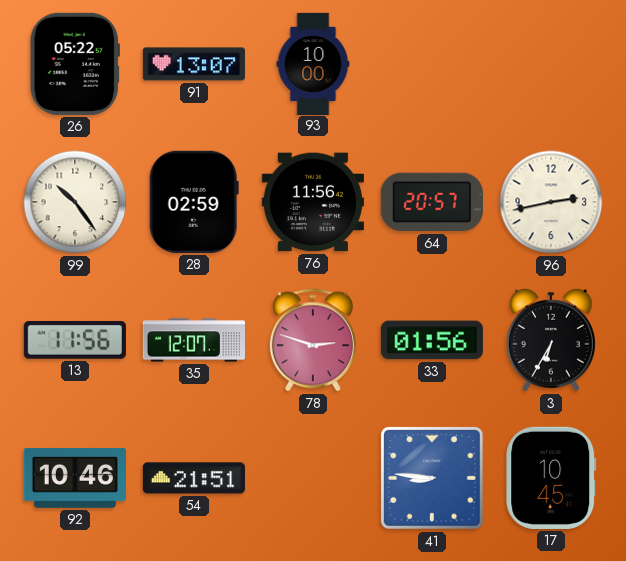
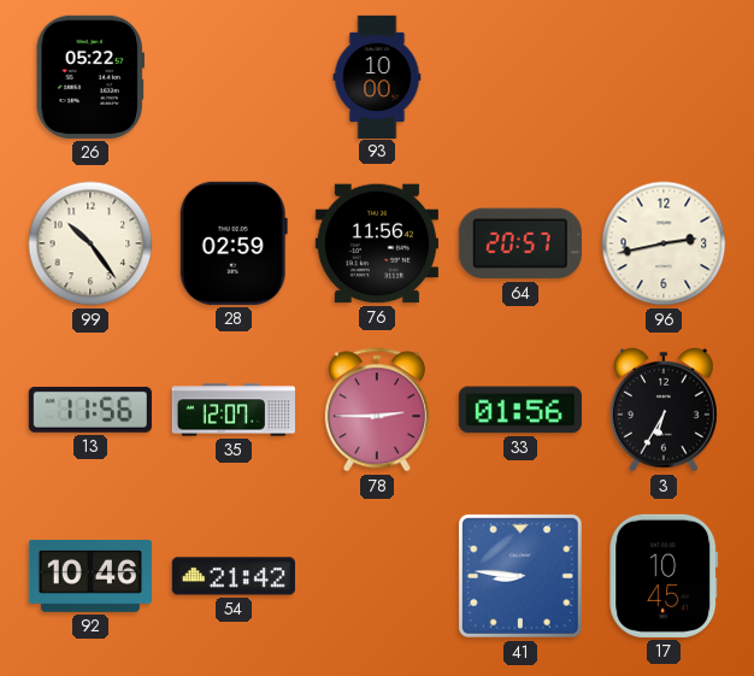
91: 13:07 -> none
78: 2:48 -> 2:45
54: 21:51 -> 21:42
